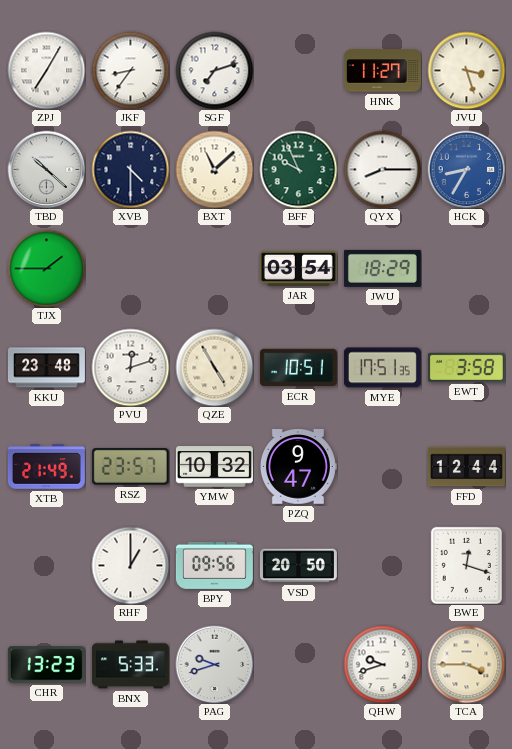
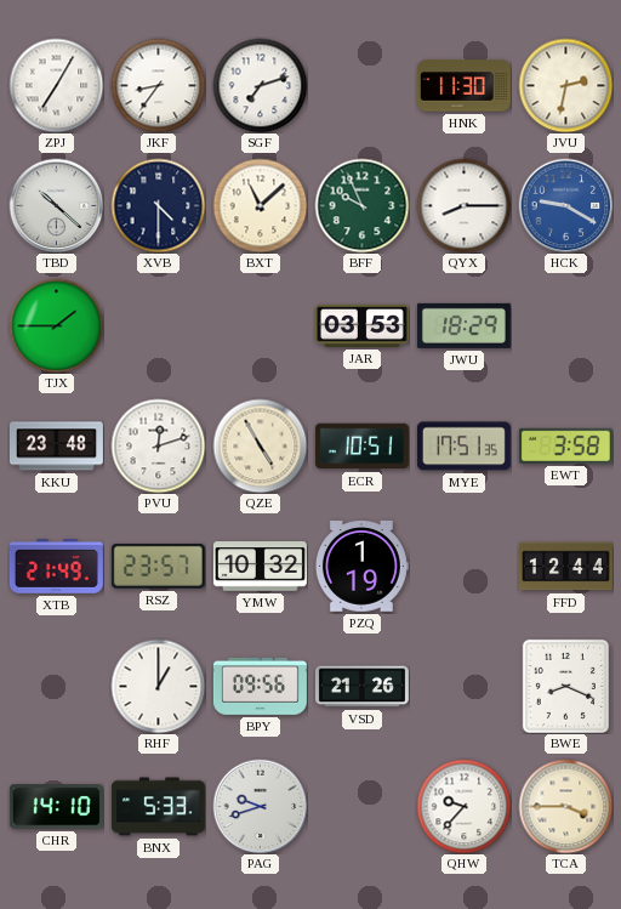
HNK: 11:27 -> 11:30
JVU: 3:27 -> 2:32
HCK: 8:35 -> 9:20
JAR: 03:54 -> 03:53
PZQ: 9:47 -> 1:19
VSD: 20:50 -> 21:26
BWE: 12:18 -> 8:19
CHR: 13:23 -> 14:10
QHW: 9:42 -> 9:37
